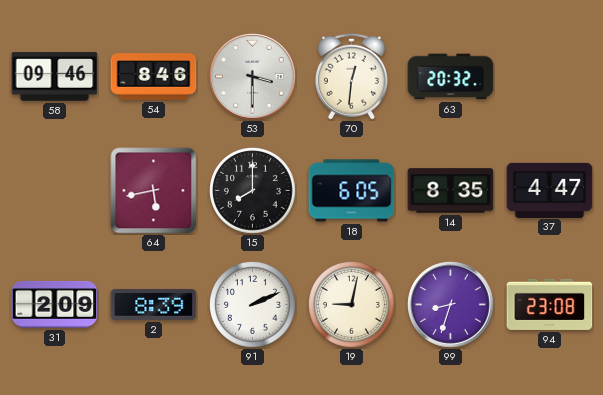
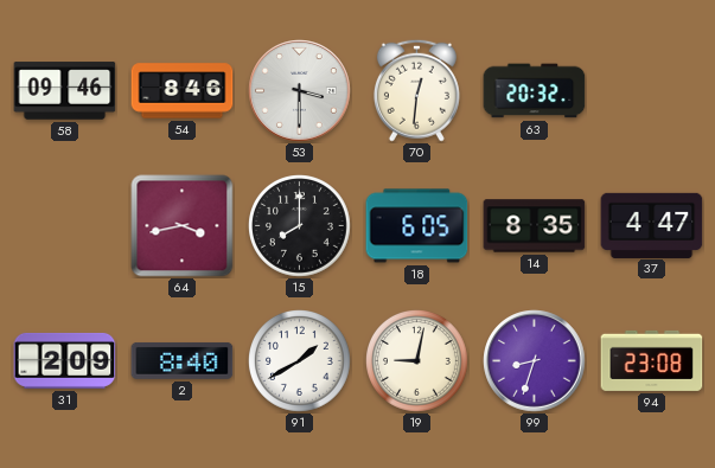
64: 5:43 -> 3:43
2: 8:39 -> 8:40
91: 2:11 -> 1:40
